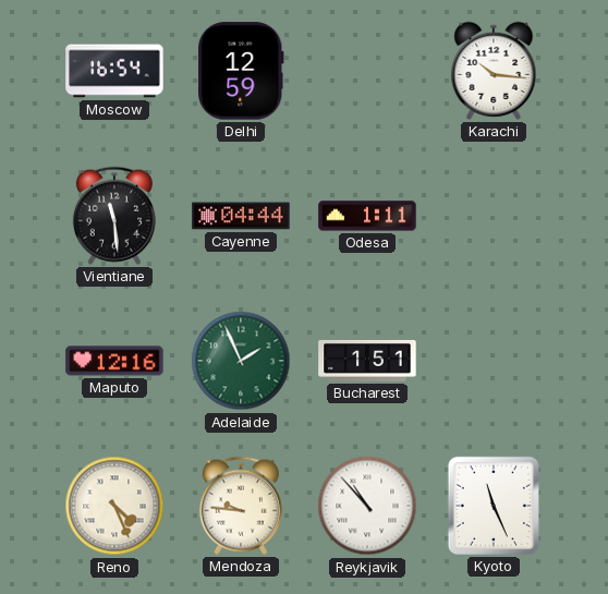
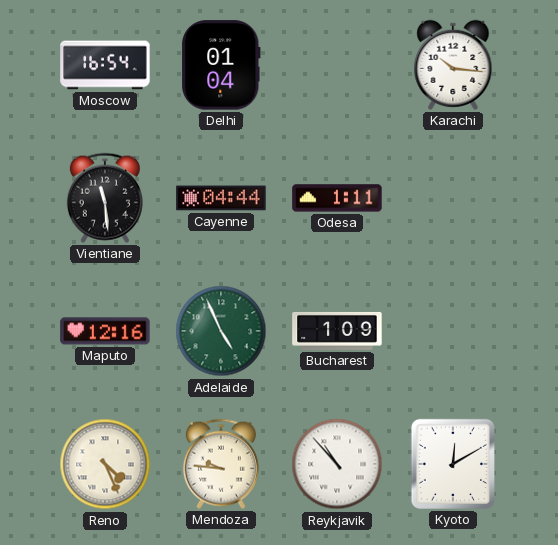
Delhi: 12:59 -> 01:04
Adelaide: 1:56 -> 4:56
Bucharest: 1:51 -> 1:09
Kyoto: 11:26 -> 12:10
